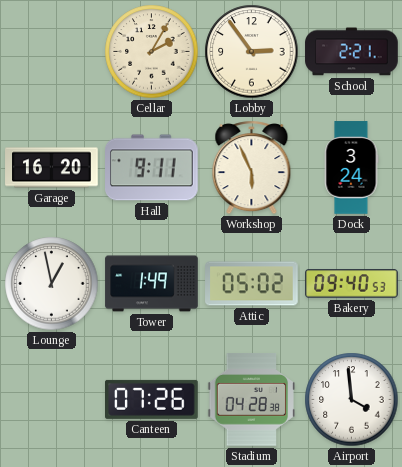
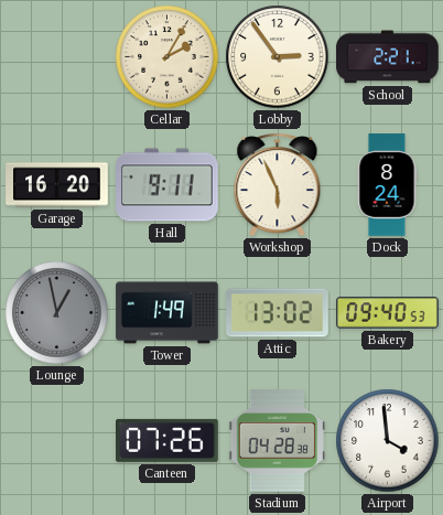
Dock: 3:24 -> 8:24
Lounge dial: white -> grey
Attic: 05:02 -> 13:02
